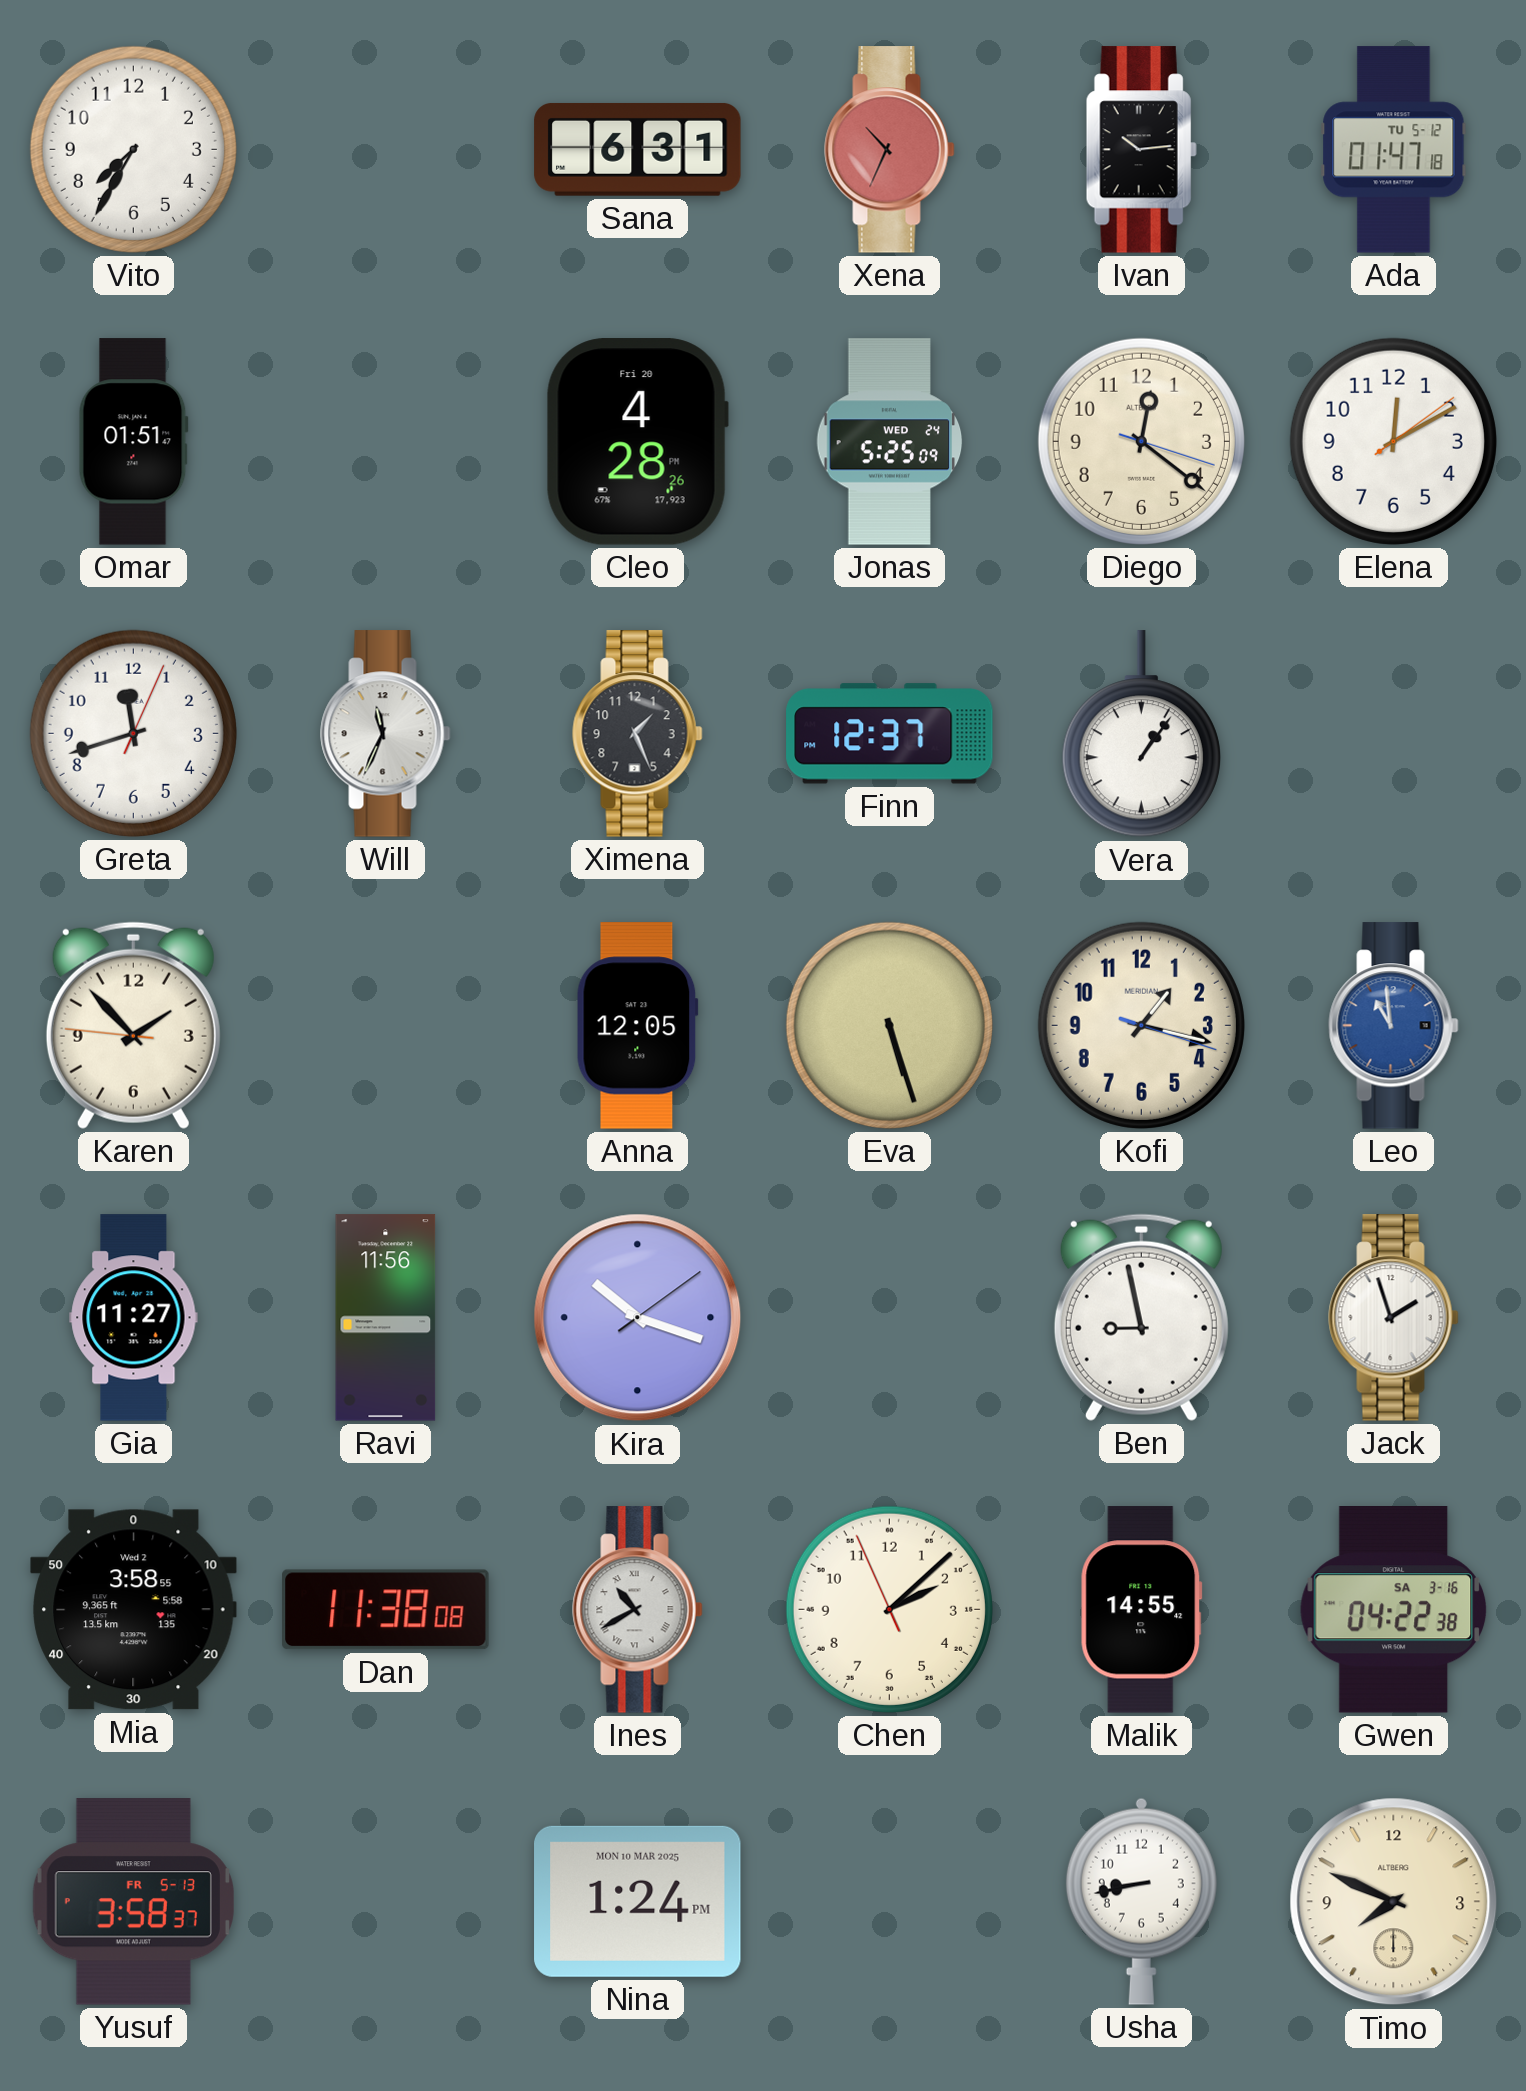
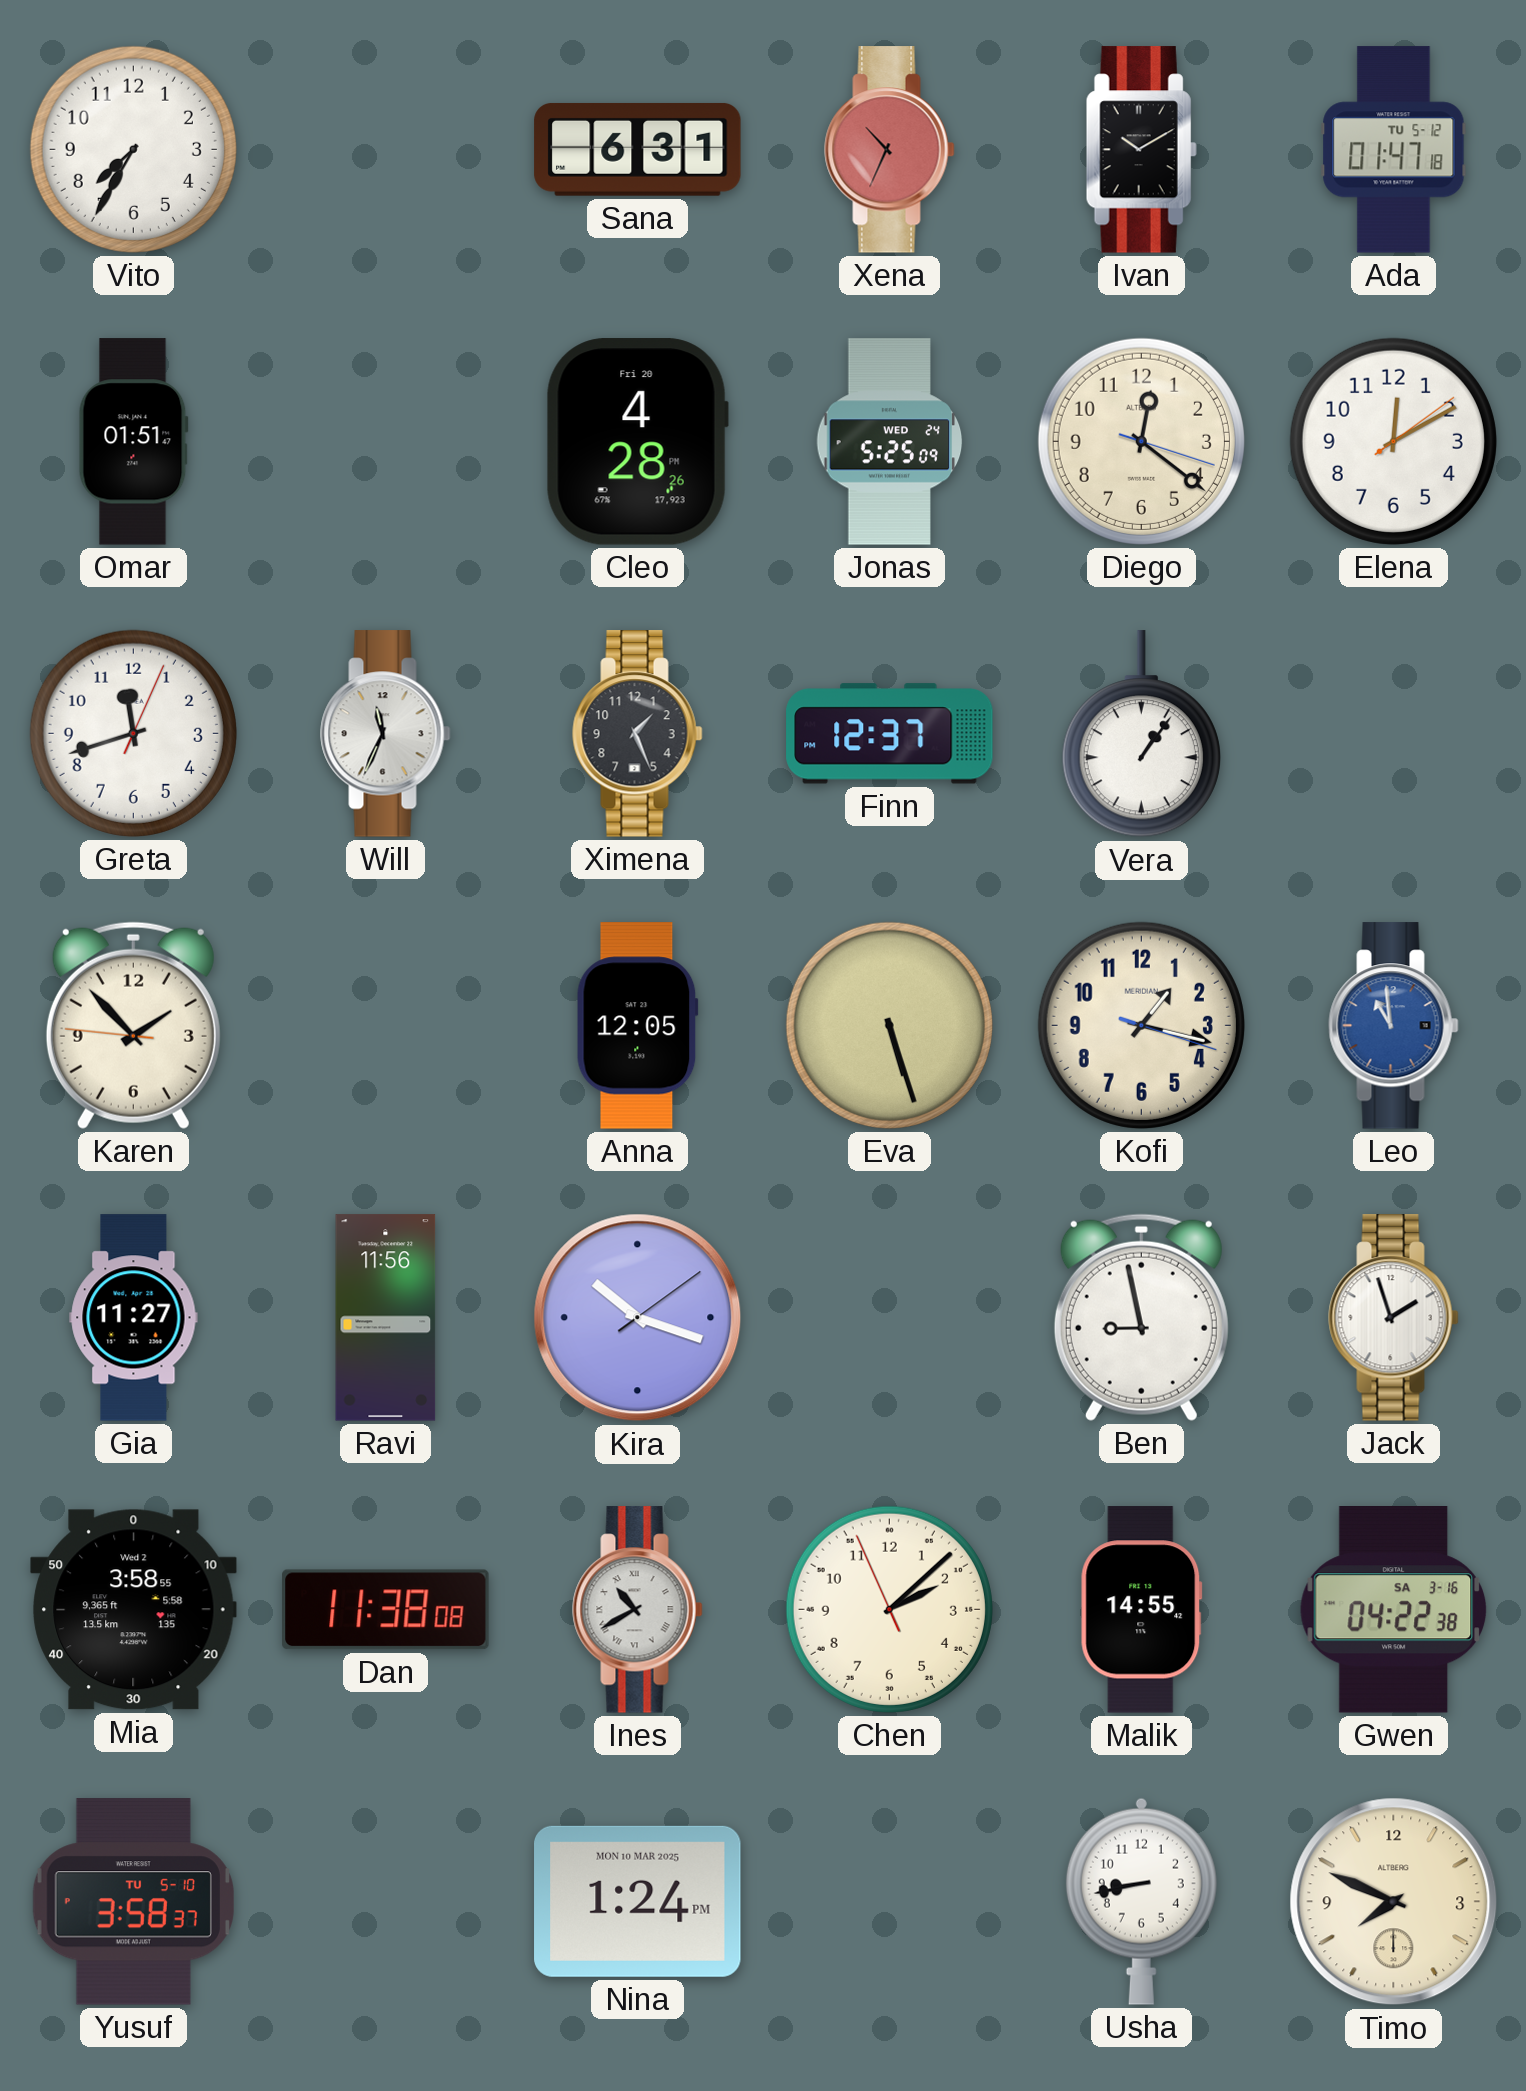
Ivan: 10:14 -> 10:10
Yusuf date: FR 5-13 -> TU 5-10
